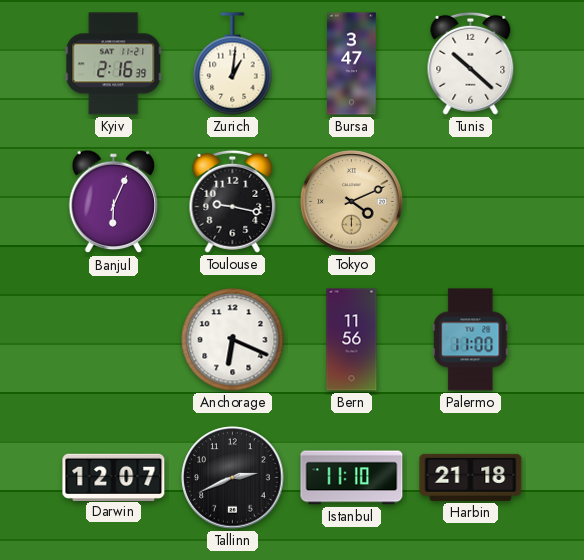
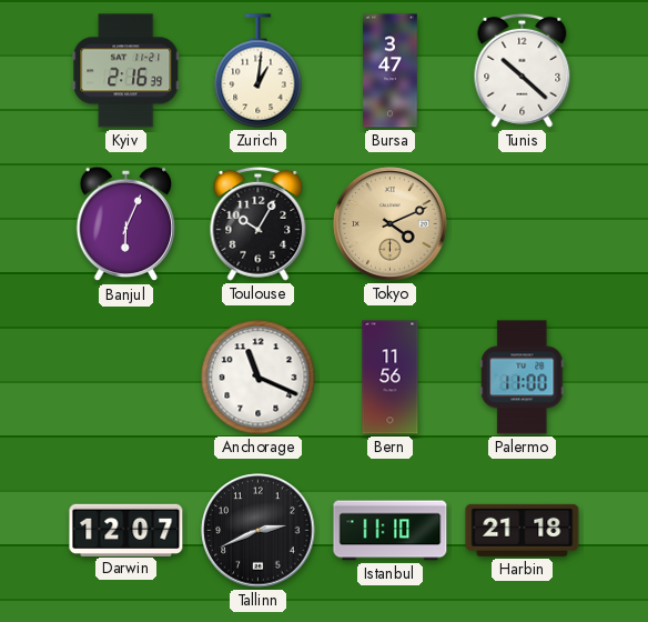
Toulouse: 9:17 -> 10:05
Anchorage: 6:19 -> 11:19
